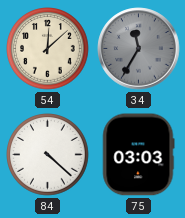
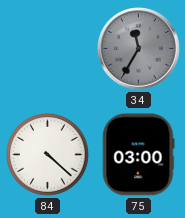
54: 12:08 -> none
75: 03:03 -> 03:00
